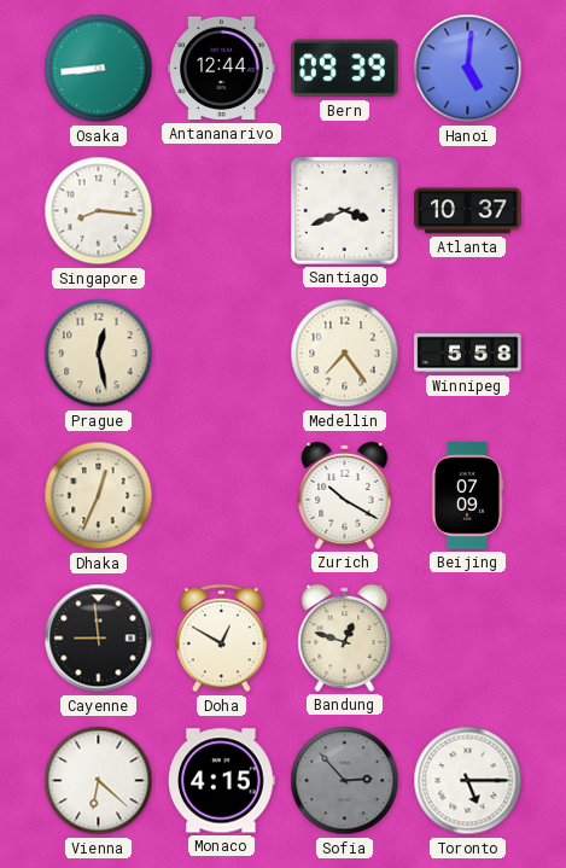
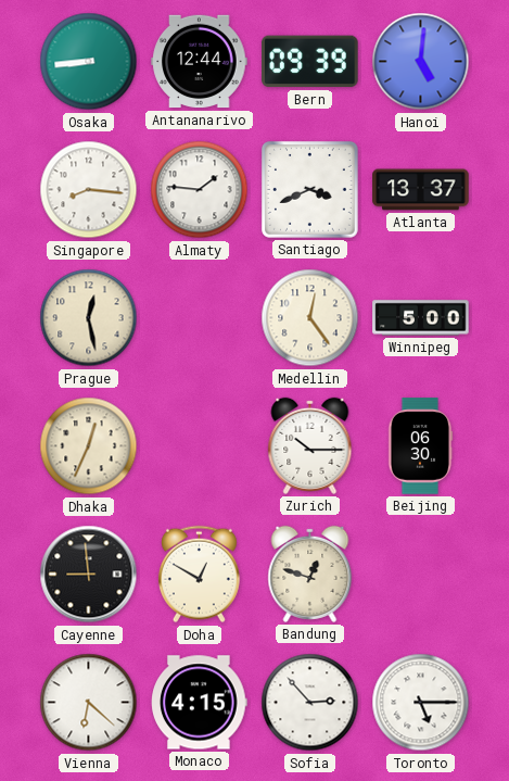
Almaty: none -> 1:46
Atlanta: 10:37 -> 13:37
Medellin: 7:24 -> 12:24
Winnipeg: 5:58 -> 5:00
Zurich: 10:20 -> 10:15
Beijing: 07:09 -> 06:30
Sofia dial: grey -> white
